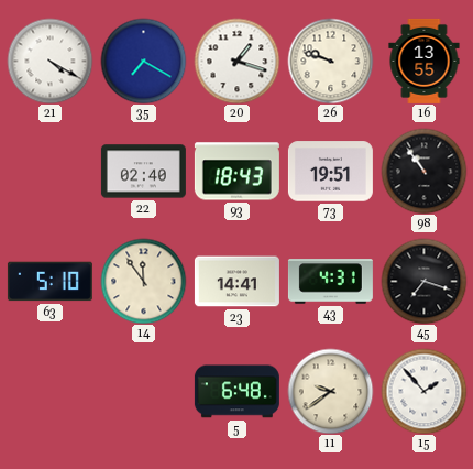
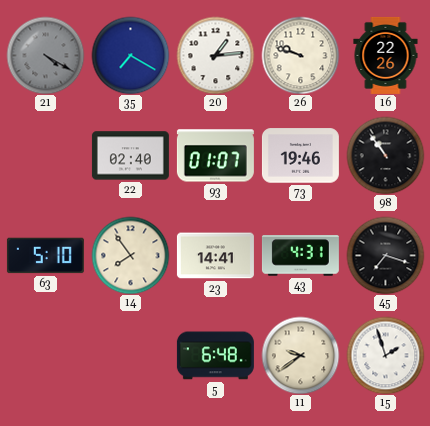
21 dial: white -> grey
20: 1:18 -> 1:14
16: 13:55 -> 22:26
93: 18:43 -> 01:07
73: 19:51 -> 19:46
14: 11:54 -> 7:54
15: 1:53 -> 1:57
